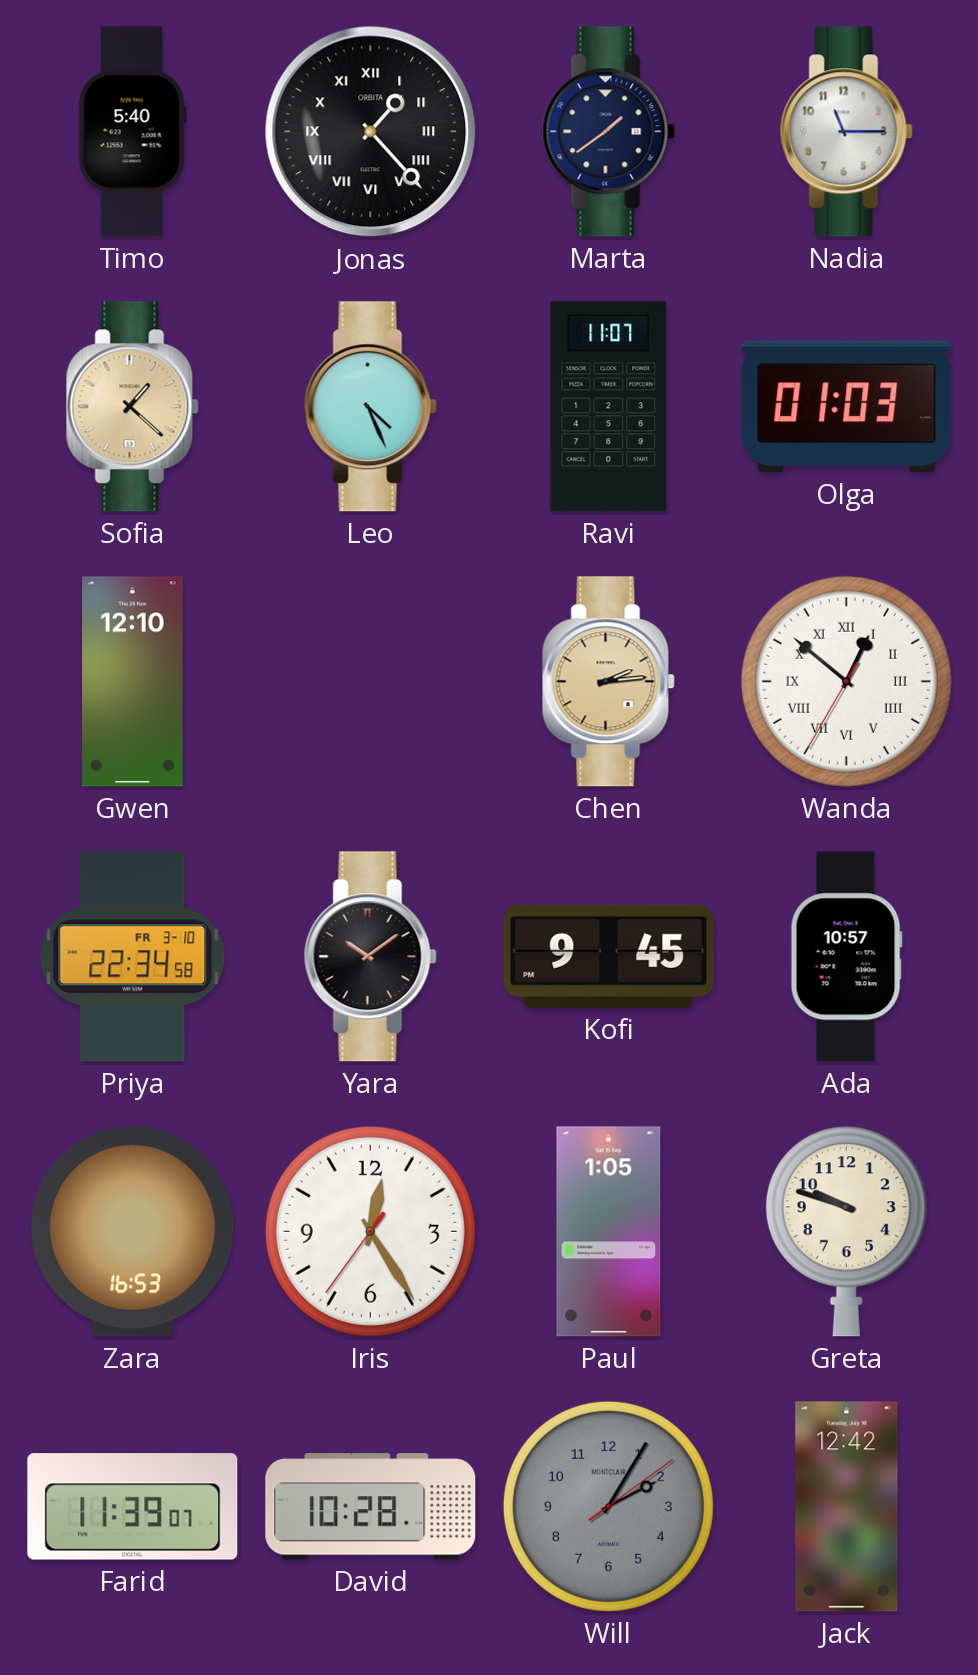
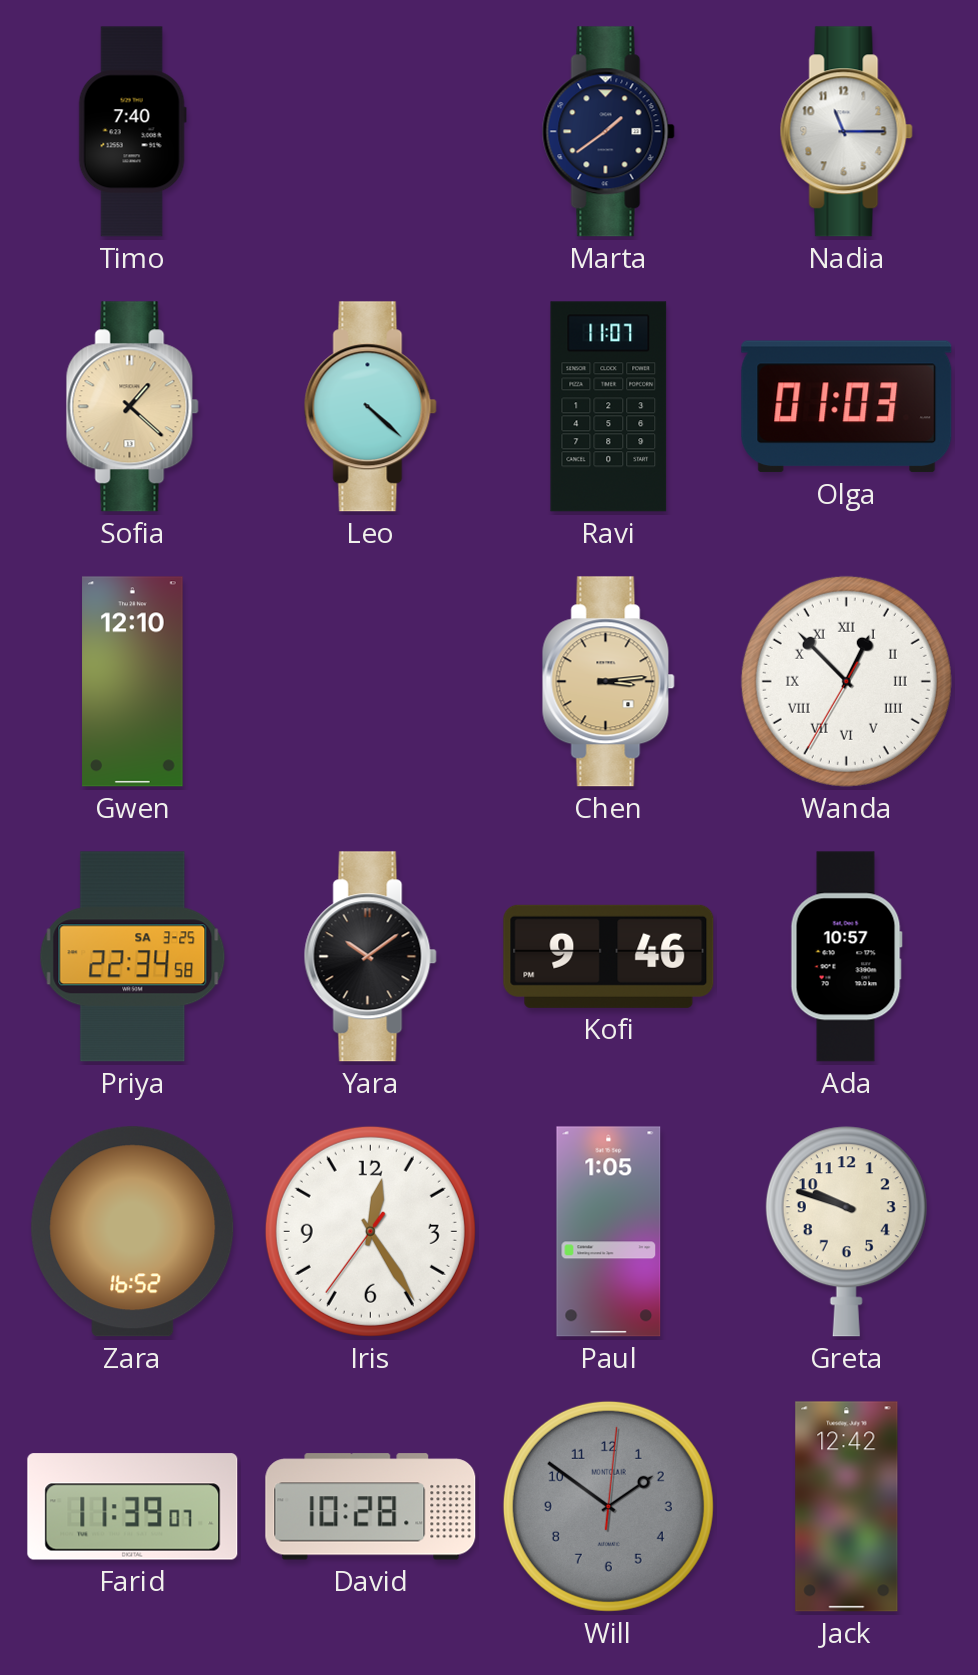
Timo: 5:40 -> 7:40
Jonas: 1:23 -> none
Leo: 4:26 -> 4:22
Chen: 2:14 -> 3:14
Wanda: 12:51 -> 12:52
Priya date: FR 3-10 -> SA 3-25
Kofi: 9:45 -> 9:46
Zara: 16:53 -> 16:52
Will: 2:05 -> 1:51
